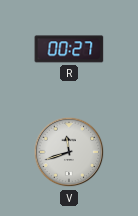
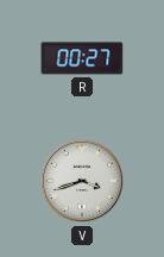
V: 11:42 -> 3:42
